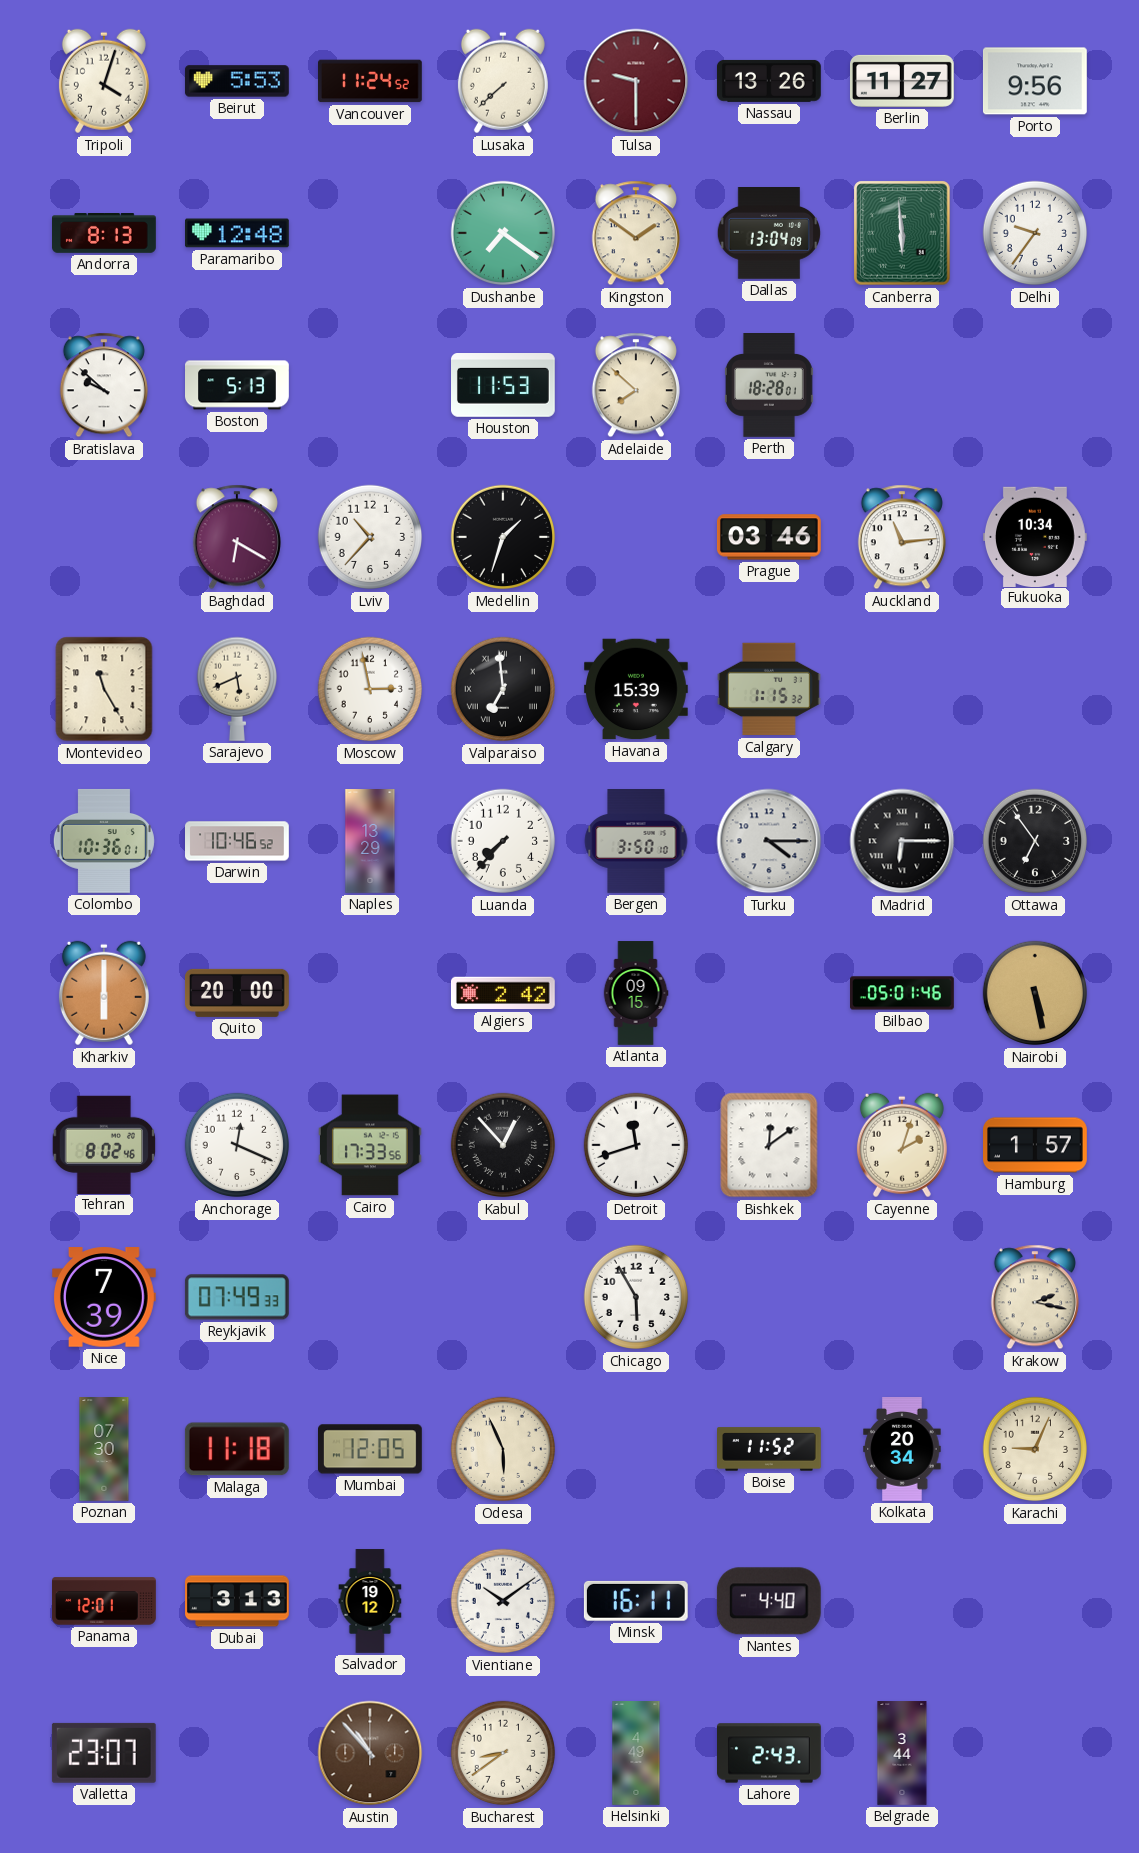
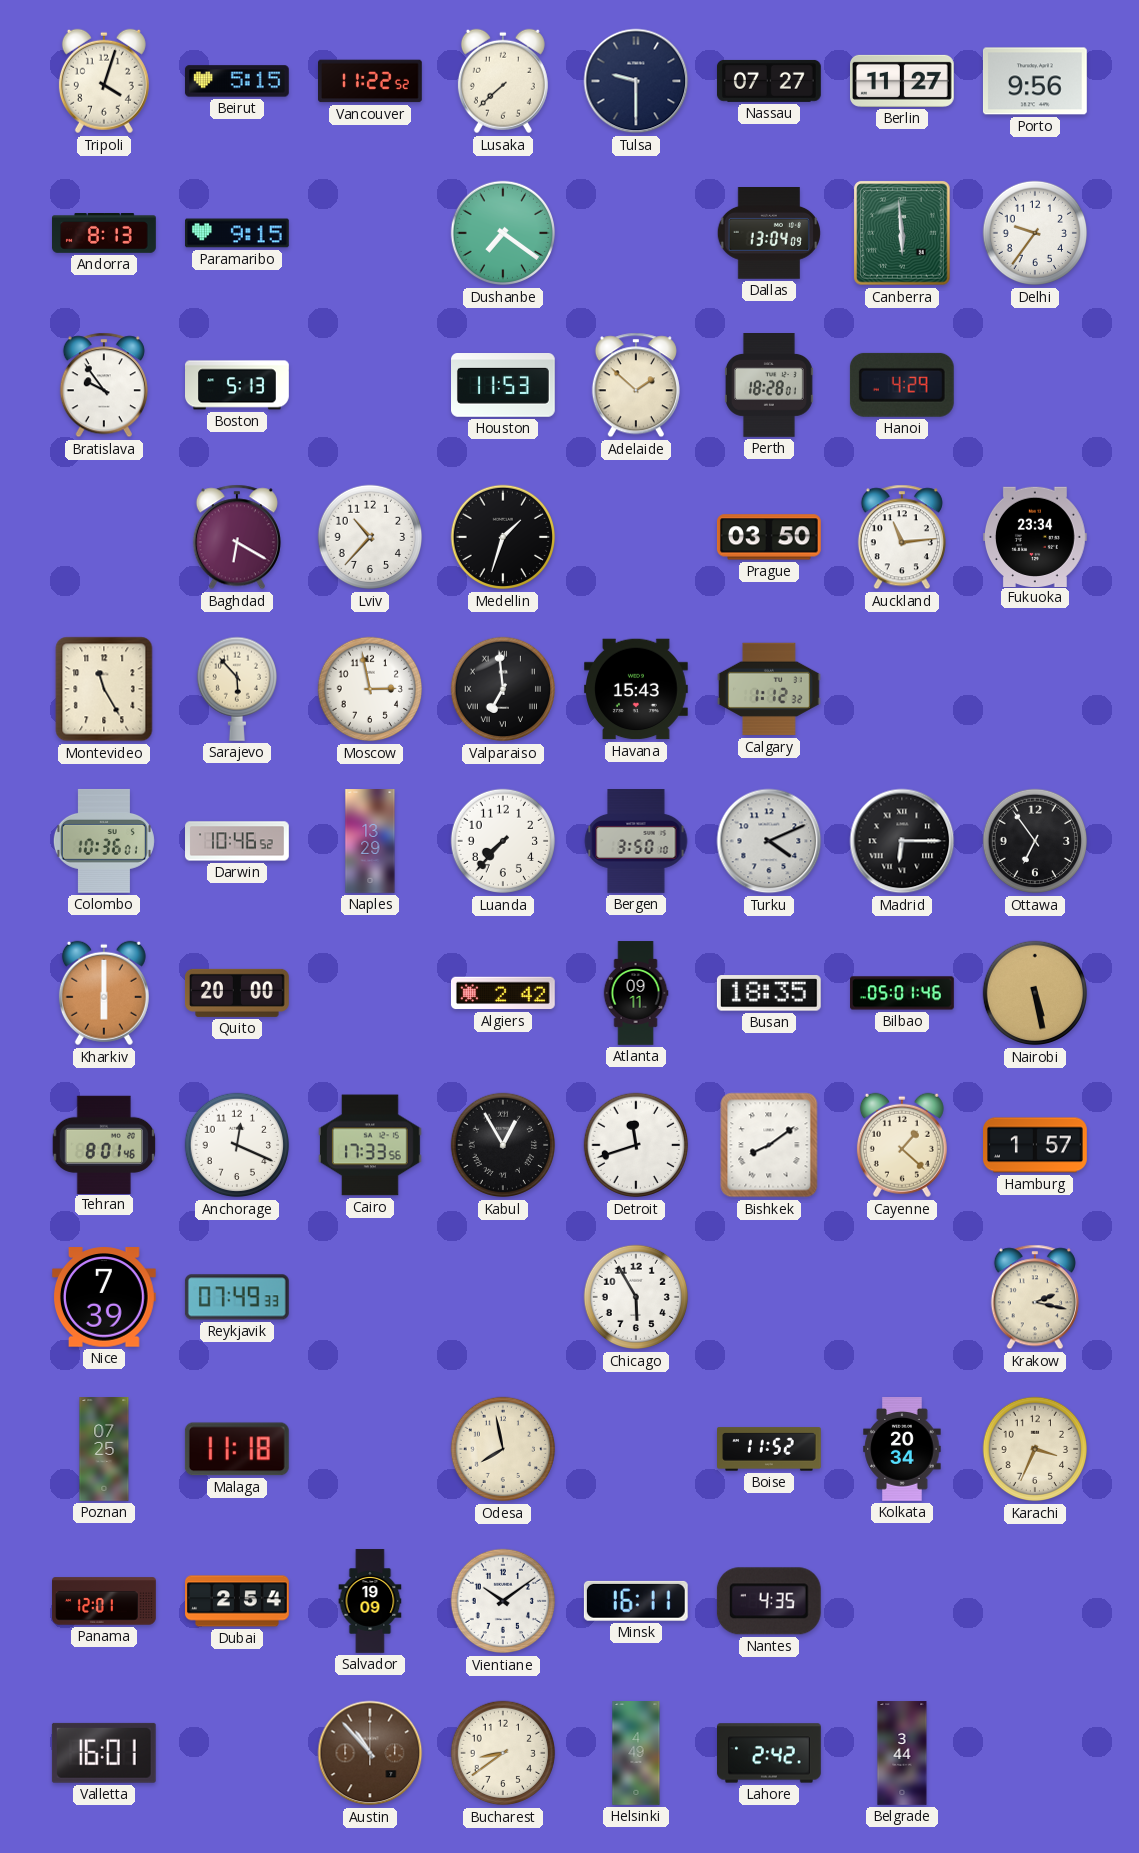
Beirut: 5:53 -> 5:15
Vancouver: 11:24 -> 11:22
Tulsa dial: burgundy -> navy
Nassau: 13:26 -> 07:27
Paramaribo: 12:48 -> 9:15
Kingston: 1:51 -> none
Bratislava: 9:52 -> 9:54
Adelaide: 7:52 -> 1:52
Hanoi: none -> 4:29
Prague: 03:46 -> 03:50
Fukuoka: 10:34 -> 23:34
Sarajevo: 5:41 -> 5:53
Havana: 15:39 -> 15:43
Calgary: 1:15 -> 1:12
Turku: 4:15 -> 4:11
Atlanta: 09:15 -> 09:11
Busan: none -> 18:35
Tehran: 8:02 -> 8:01
Kabul: 12:53 -> 12:55
Bishkek: 12:09 -> 8:09
Cayenne: 2:03 -> 1:22
Poznan: 07:30 -> 07:25
Mumbai: 12:05 -> none
Odesa: 5:56 -> 7:58
Karachi: 9:04 -> 3:34
Dubai: 3:13 -> 2:54
Salvador: 19:12 -> 19:09
Nantes: 4:40 -> 4:35
Valletta: 23:07 -> 16:01
Lahore: 2:43 -> 2:42
